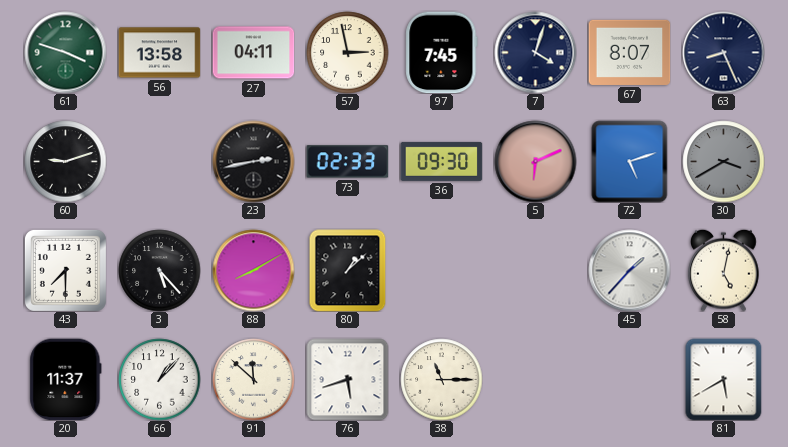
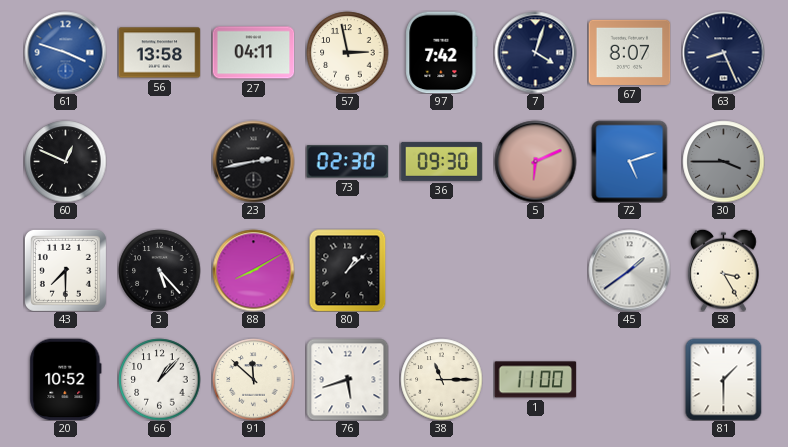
61 dial: green -> blue
97: 7:45 -> 7:42
60: 9:12 -> 12:49
73: 02:33 -> 02:30
30: 3:40 -> 3:45
45: 1:37 -> 1:39
58: 5:02 -> 3:25
20: 11:37 -> 10:52
1: none -> 11:00
81: 5:40 -> 1:30
